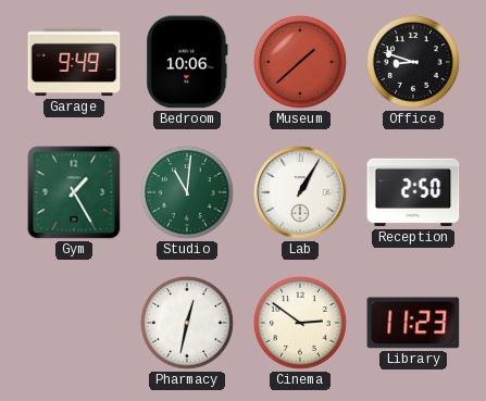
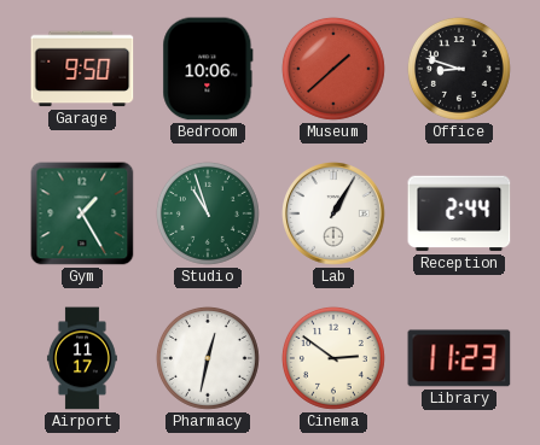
Garage: 9:49 -> 9:50
Studio: 11:01 -> 10:57
Reception: 2:50 -> 2:44
Airport: none -> 11:17
